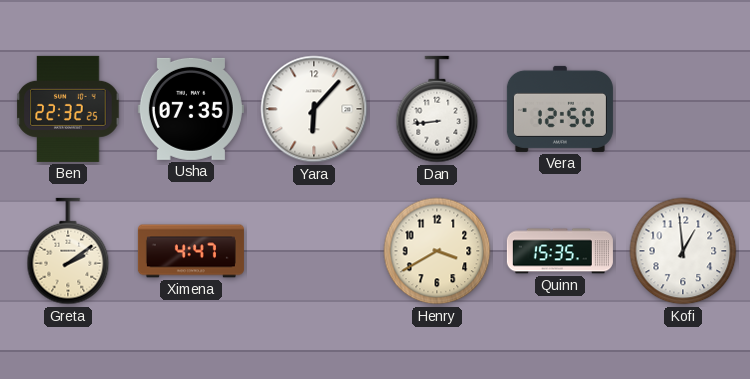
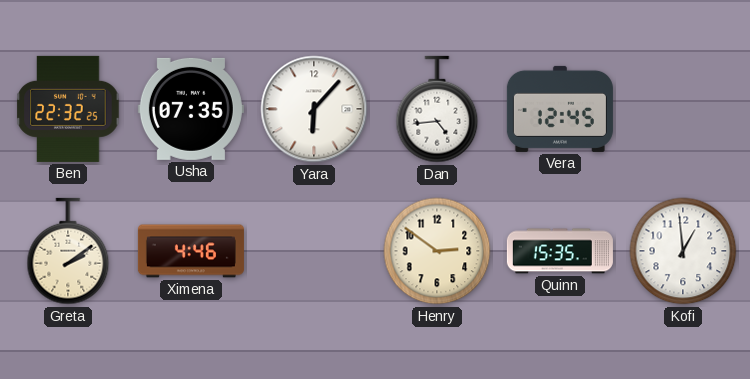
Dan: 8:44 -> 4:44
Vera: 12:50 -> 12:45
Ximena: 4:47 -> 4:46
Henry: 3:40 -> 2:51
